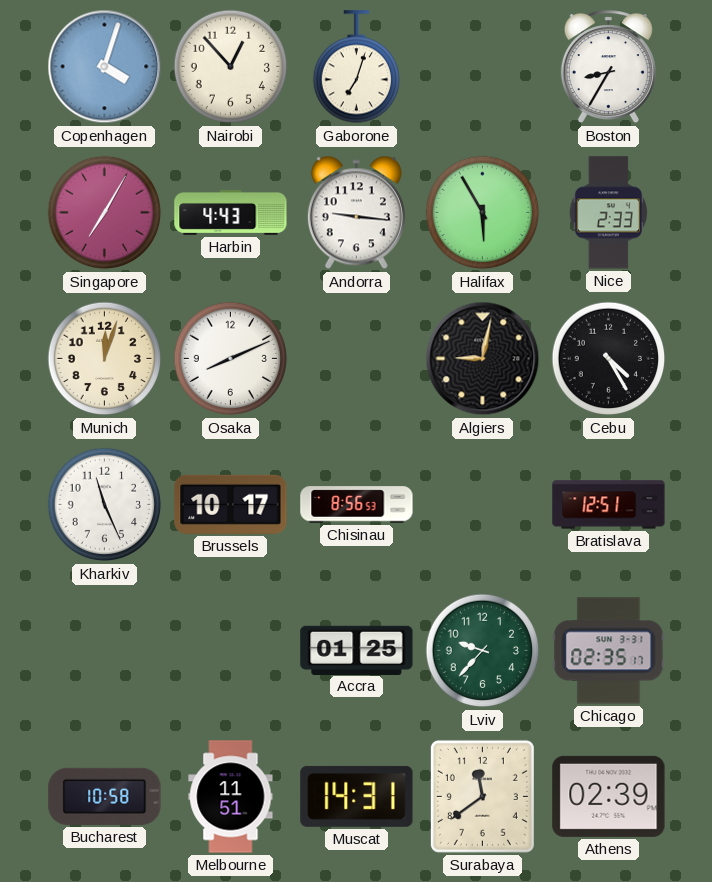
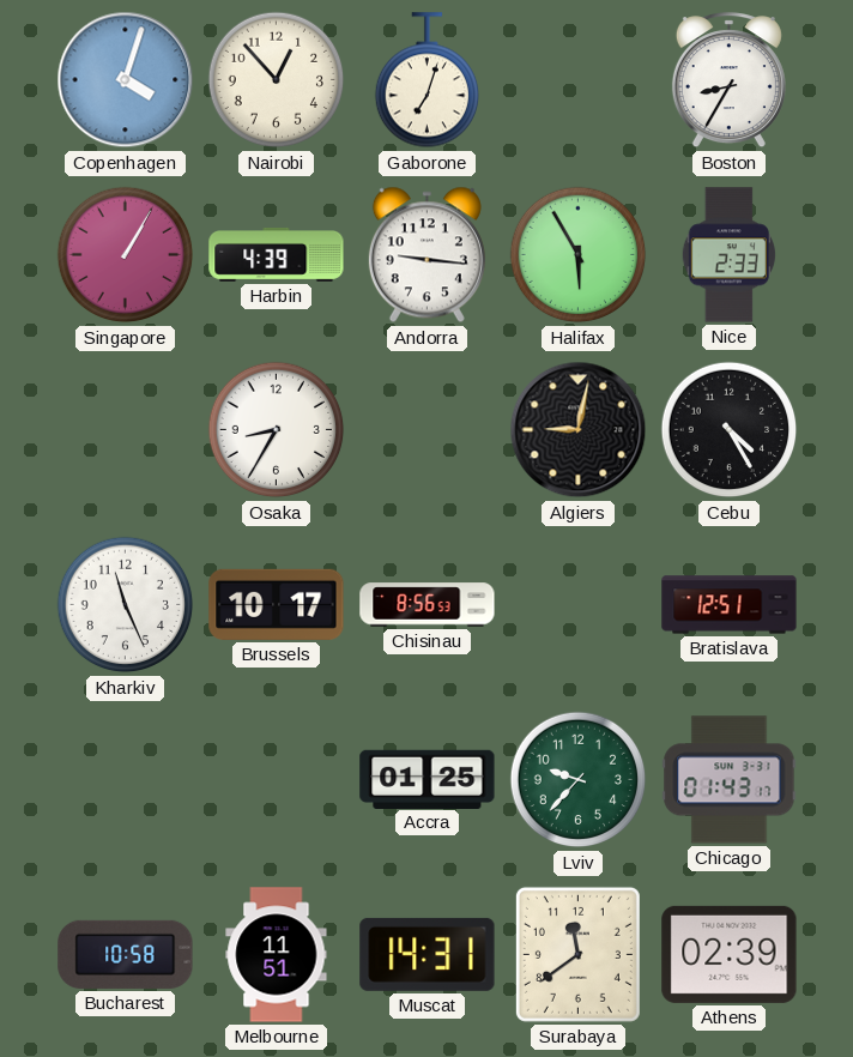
Singapore: 7:05 -> 1:05
Harbin: 4:43 -> 4:39
Munich: 12:03 -> none
Osaka: 8:11 -> 8:35
Chicago: 02:35 -> 01:43
